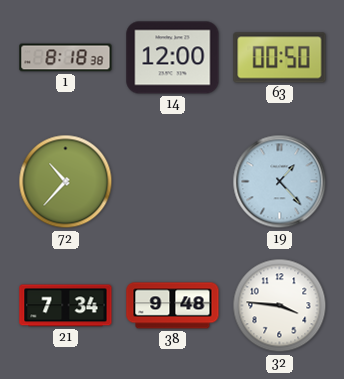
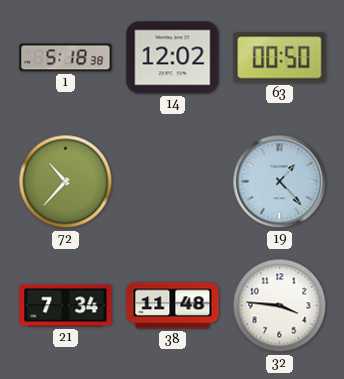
1: 8:18 -> 5:18
14: 12:00 -> 12:02
38: 9:48 -> 11:48
